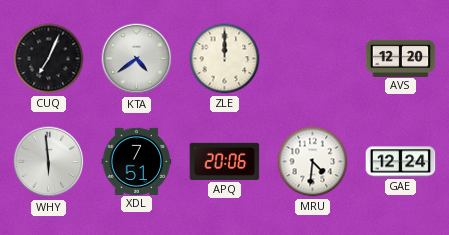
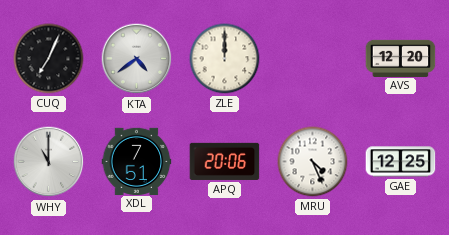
WHY: 5:59 -> 11:00
MRU: 4:31 -> 4:26
GAE: 12:24 -> 12:25
